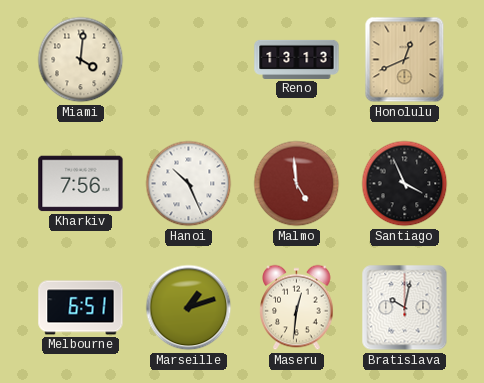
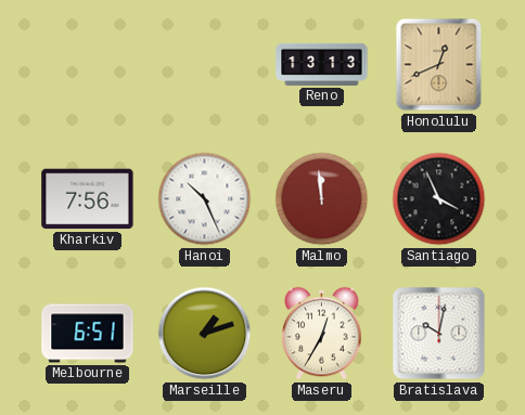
Miami: 4:01 -> none
Malmo: 4:59 -> 11:59
Maseru: 12:31 -> 12:35
